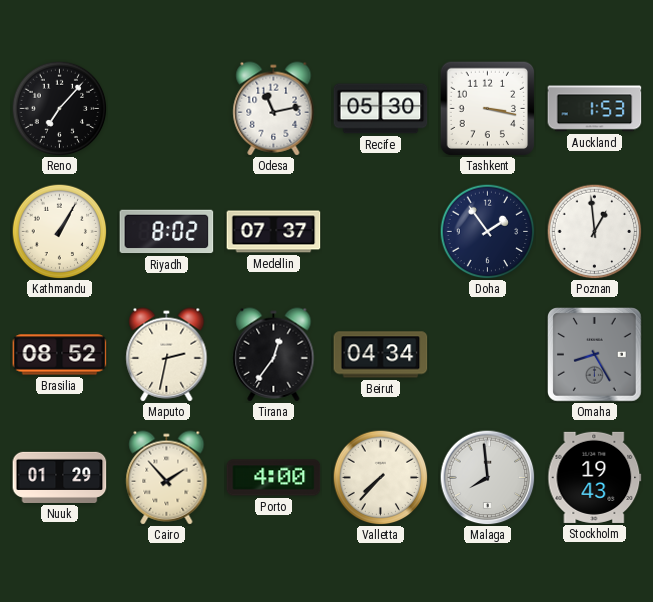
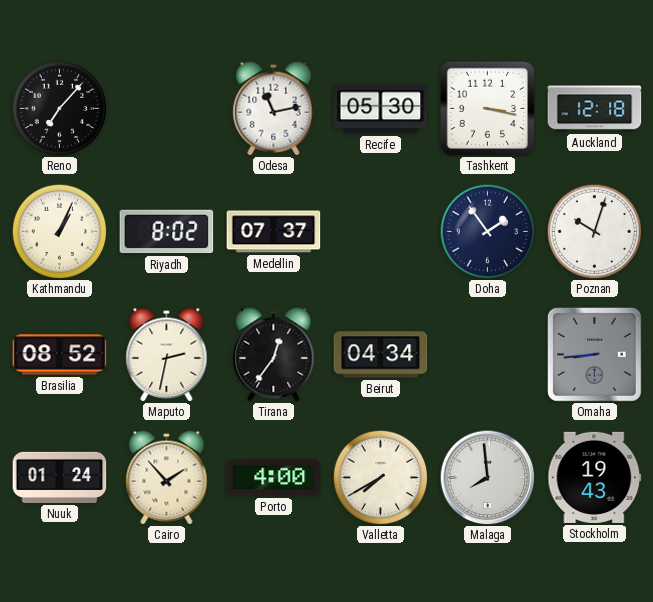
Auckland: 1:53 -> 12:18
Kathmandu: 1:05 -> 1:04
Poznan: 12:59 -> 10:03
Omaha: 8:25 -> 8:44
Nuuk: 01:29 -> 01:24
Valletta: 7:37 -> 7:40
